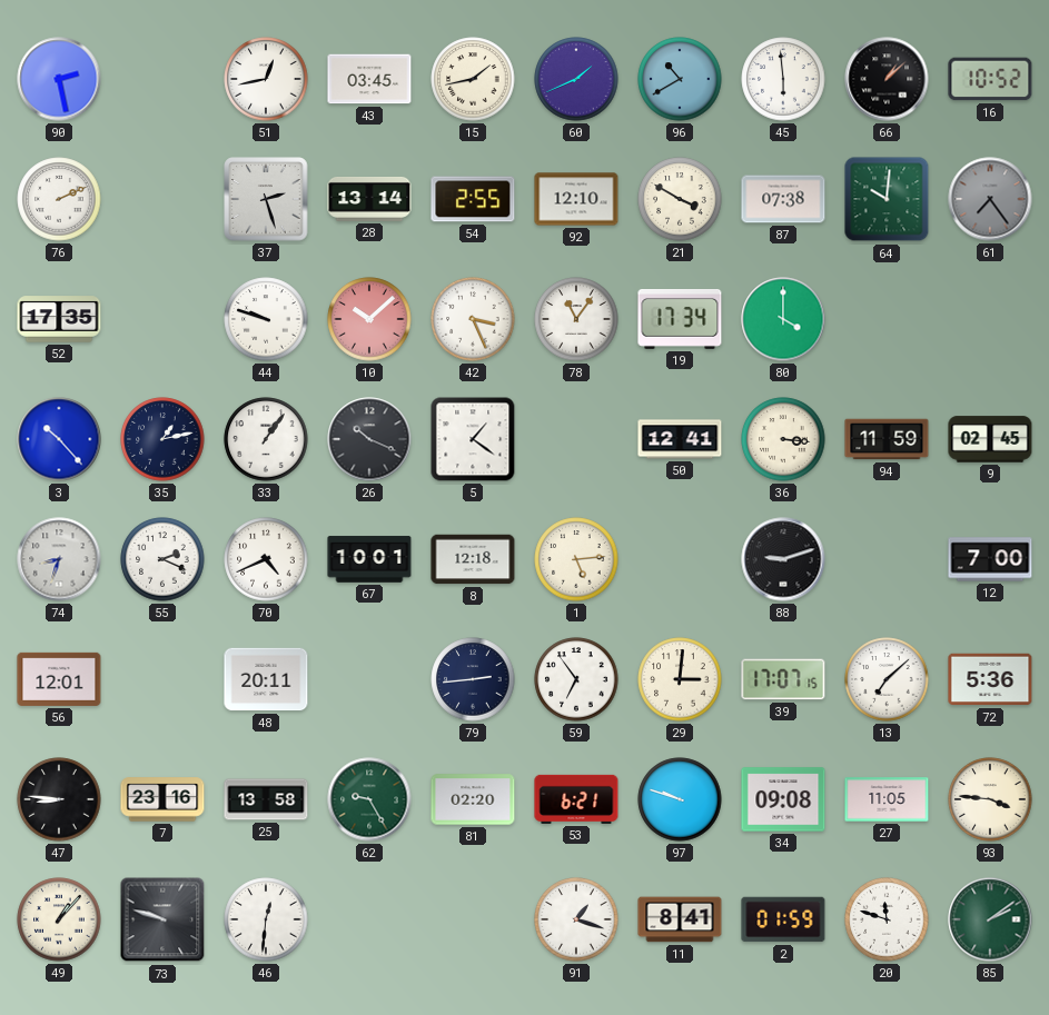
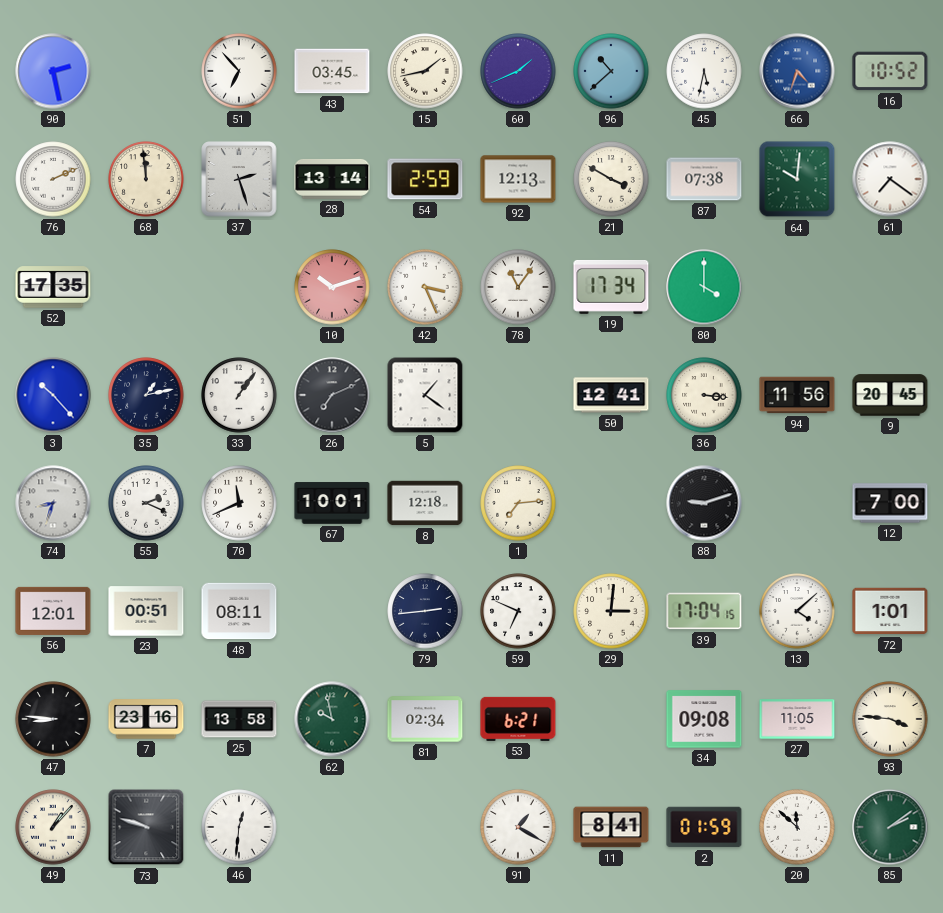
51: 12:43 -> 6:53
96: 10:40 -> 10:38
45: 5:59 -> 5:32
66: 1:08 -> 4:33
66 dial: black -> blue
68: none -> 11:59
54: 2:55 -> 2:59
92: 12:10 -> 12:13
61: 7:24 -> 7:21
61 dial: grey -> white
44: 9:48 -> none
10: 10:08 -> 10:12
26: 10:19 -> 7:11
94: 11:59 -> 11:56
9: 02:45 -> 20:45
70: 4:41 -> 11:41
1: 5:14 -> 7:14
23: none -> 00:51
48: 20:11 -> 08:11
59: 6:54 -> 6:49
39: 17:07 -> 17:04
13: 7:08 -> 4:08
72: 5:36 -> 1:01
62: 9:25 -> 9:58
81: 02:20 -> 02:34
97: 9:48 -> none
91: 1:18 -> 1:20
20: 11:48 -> 11:52
